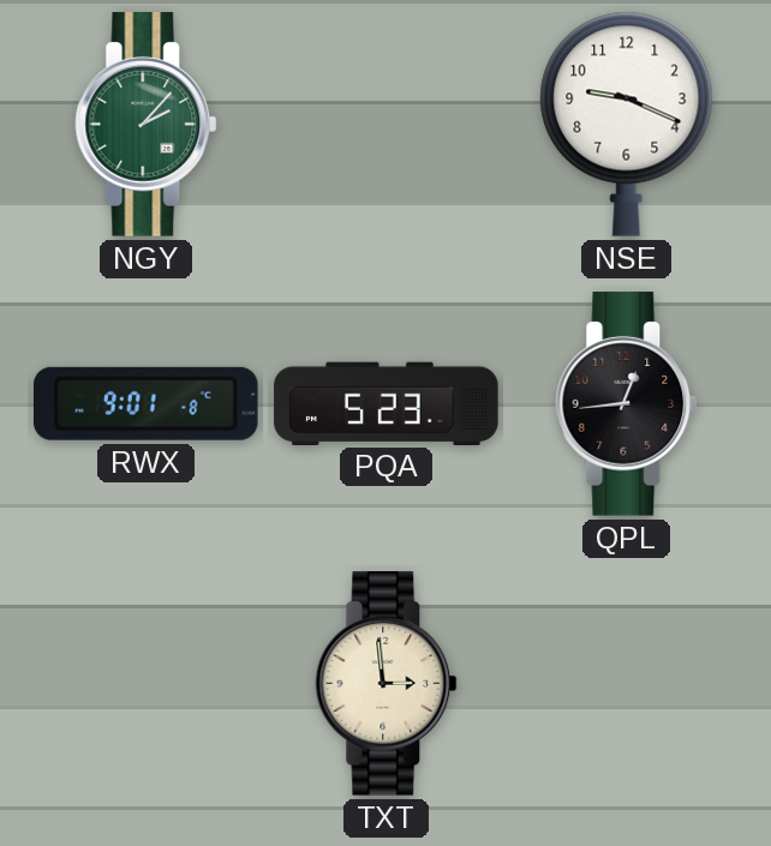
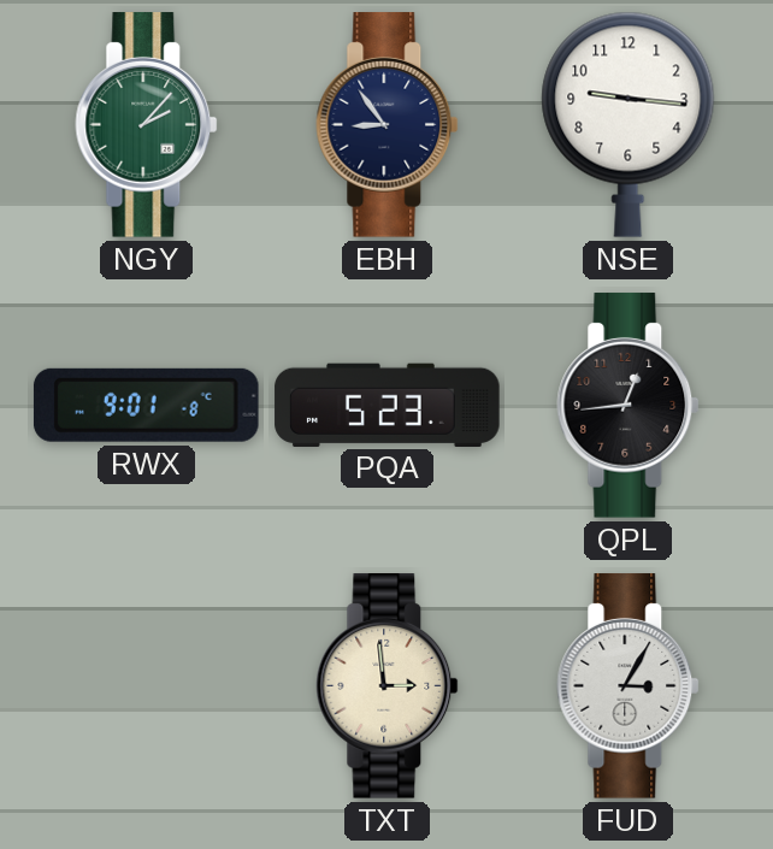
EBH: none -> 8:54
NSE: 9:19 -> 9:16
FUD: none -> 3:05
